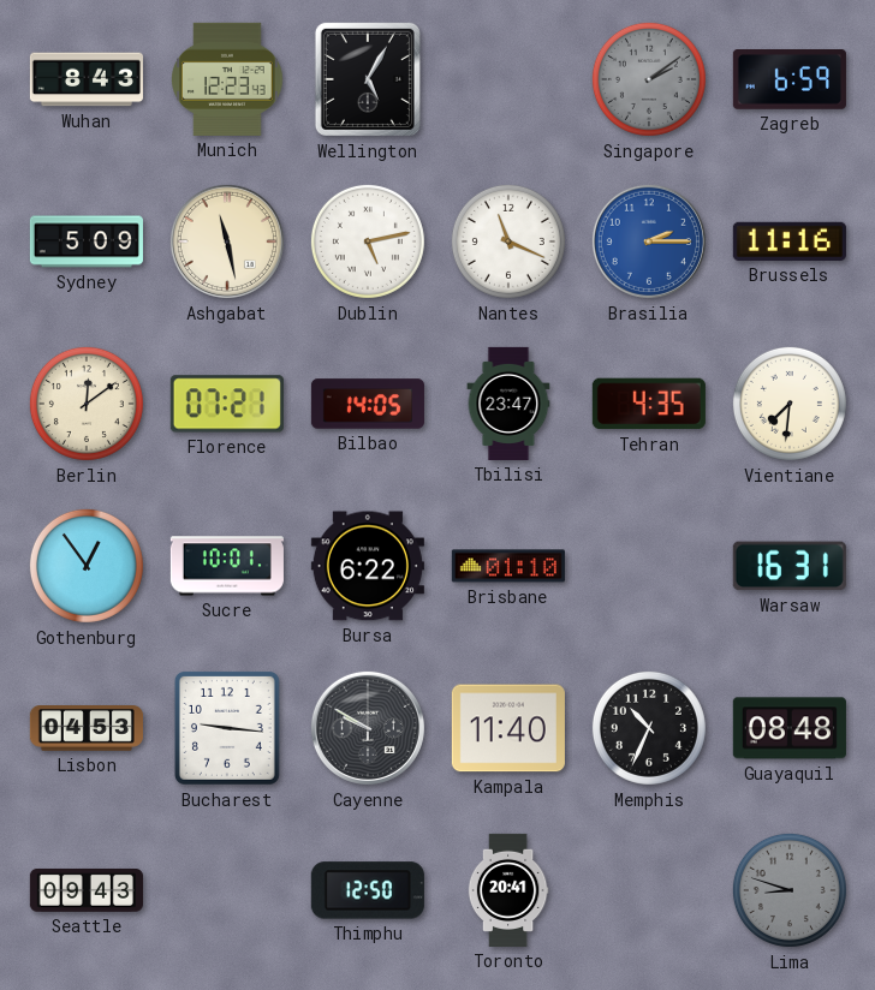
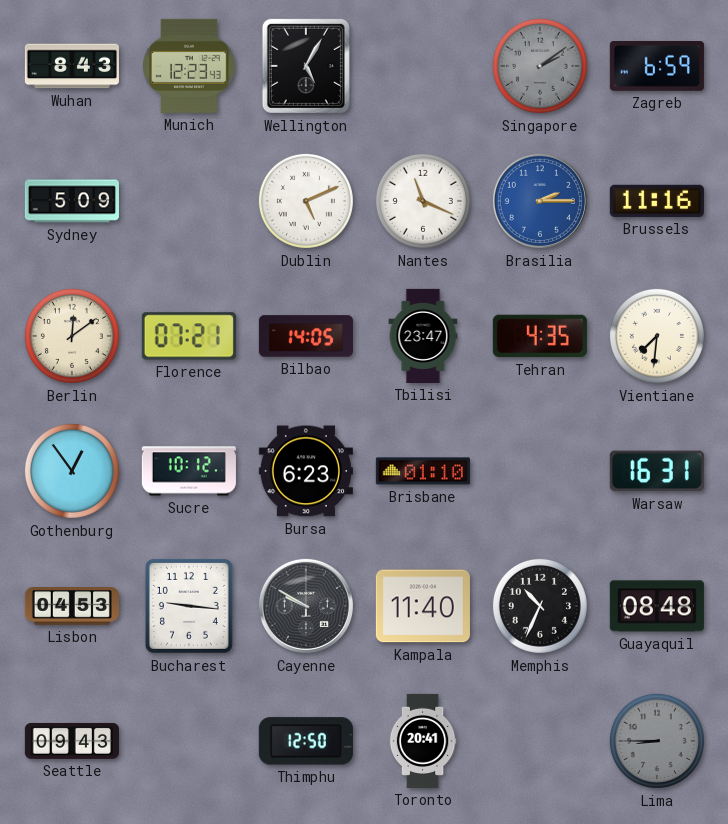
Ashgabat: 11:28 -> none
Dublin: 5:13 -> 5:11
Sucre: 10:01 -> 10:12
Bursa: 6:22 -> 6:23
Lima: 8:48 -> 8:45
